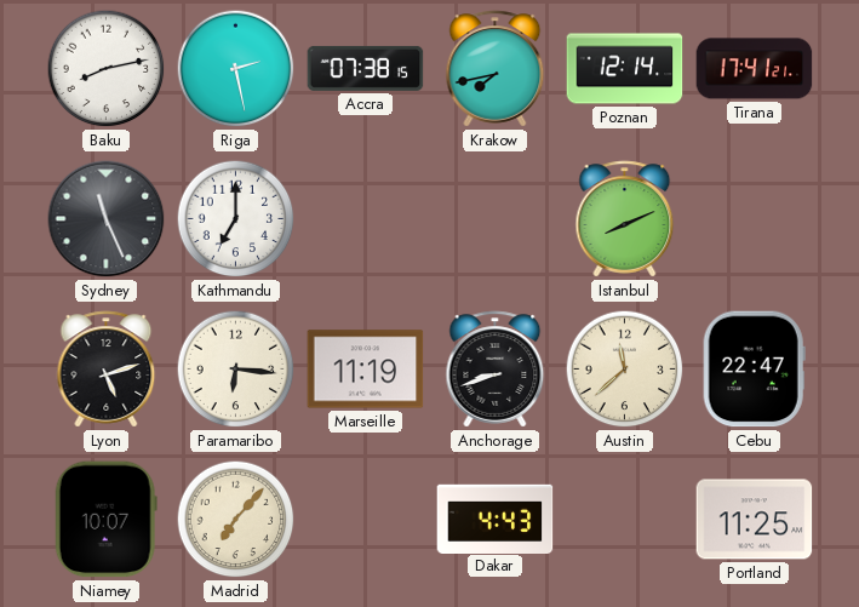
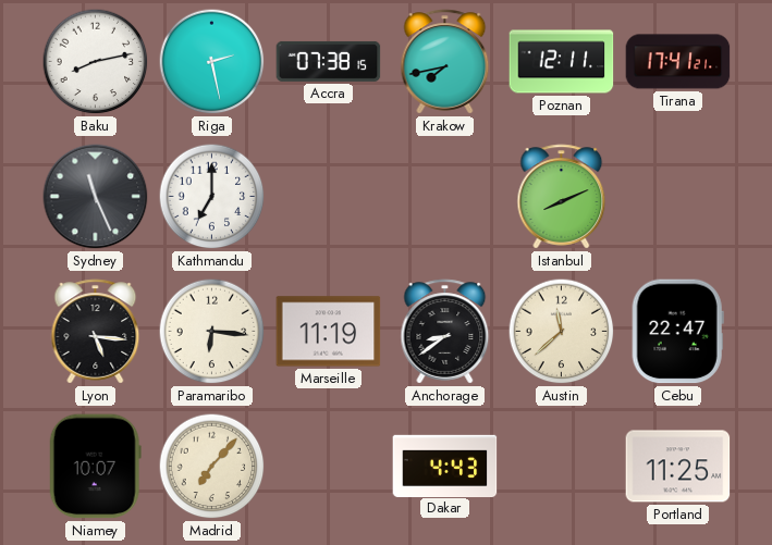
Poznan: 12:14 -> 12:11
Lyon: 5:12 -> 5:16
Anchorage: 8:42 -> 8:39
